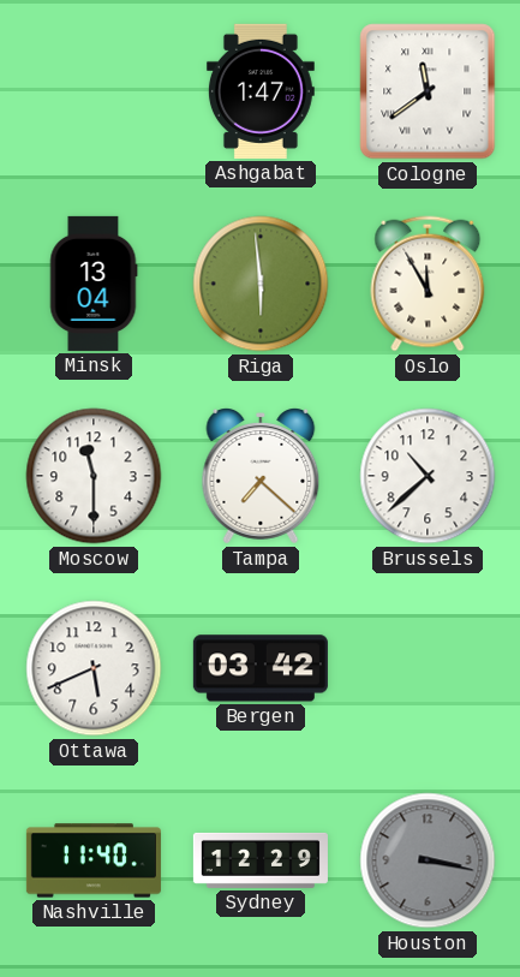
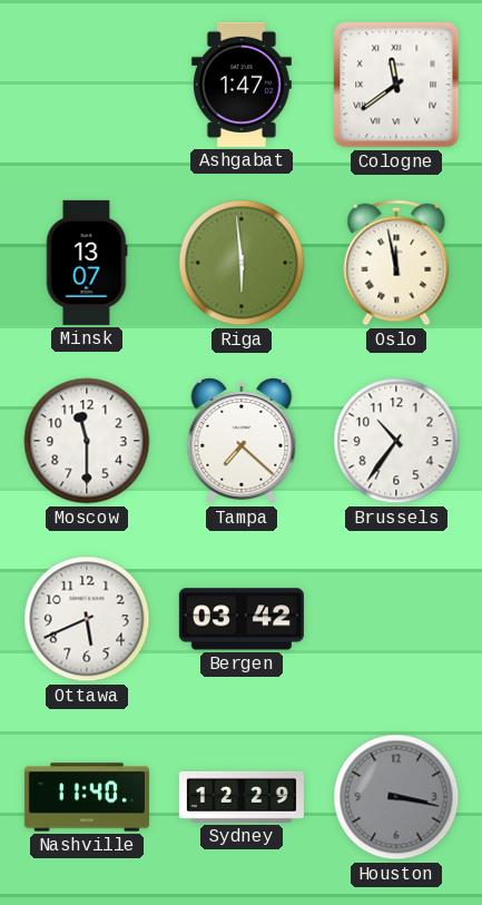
Minsk: 13:04 -> 13:07
Oslo: 11:55 -> 11:58
Brussels: 10:38 -> 10:36
